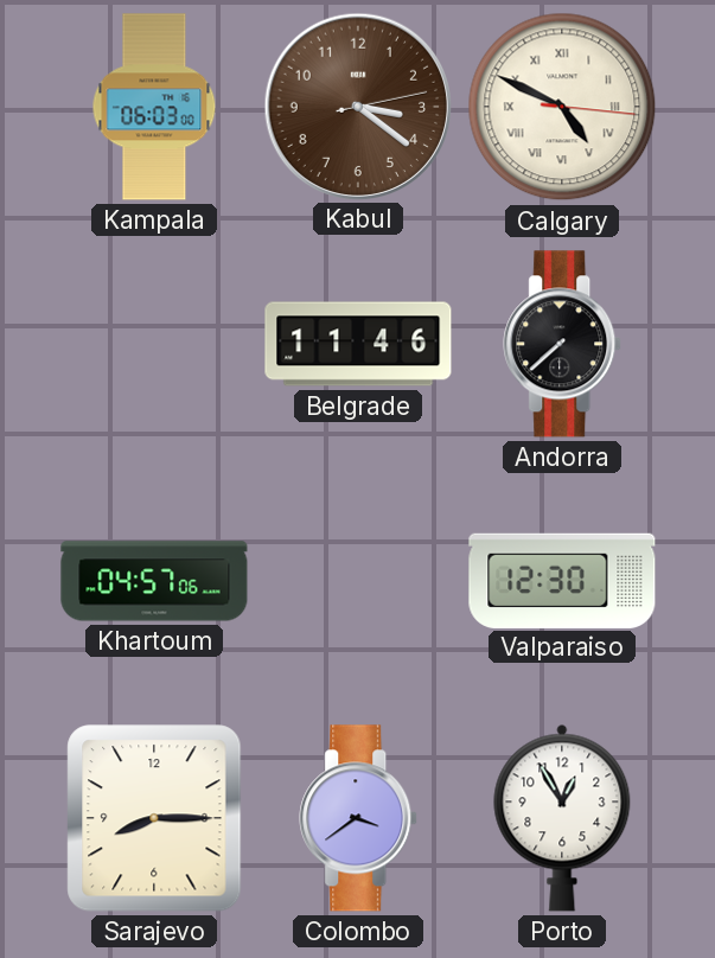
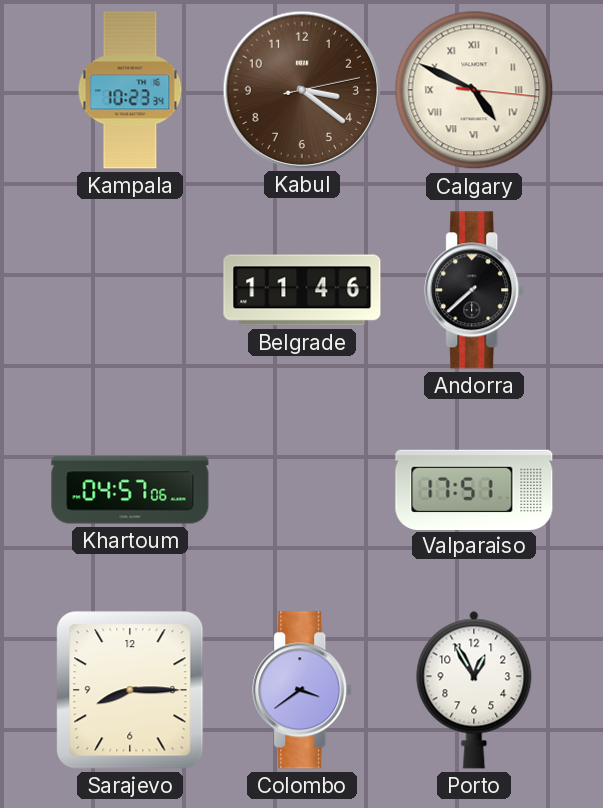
Kampala: 06:03 -> 10:23
Valparaiso: 12:30 -> 17:51
